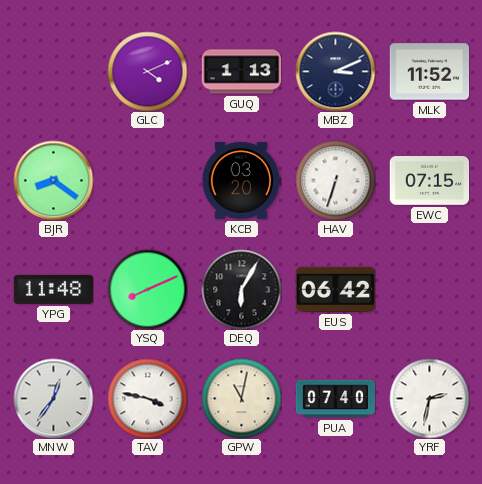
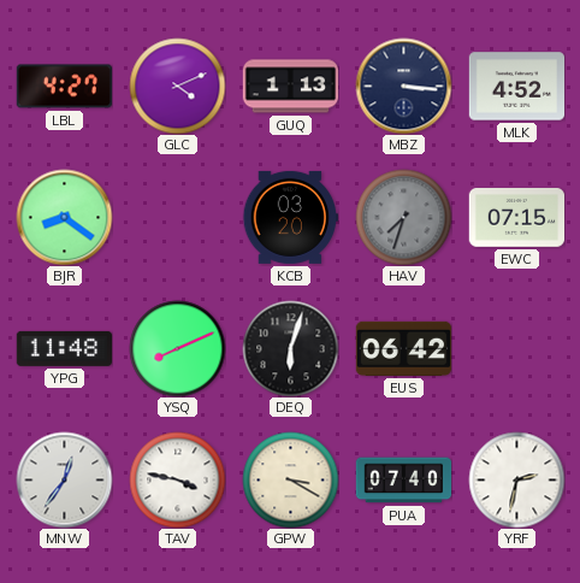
LBL: none -> 4:27
MBZ: 3:11 -> 3:16
MLK: 11:52 -> 4:52
HAV: 6:33 -> 7:33
HAV dial: white -> grey
DEQ: 6:05 -> 6:03
GPW: 11:02 -> 3:20
